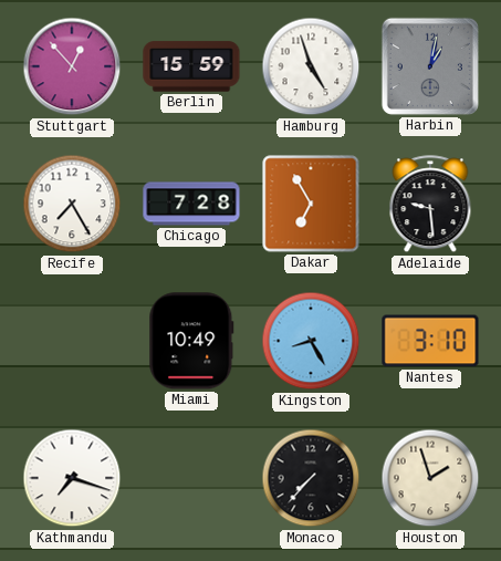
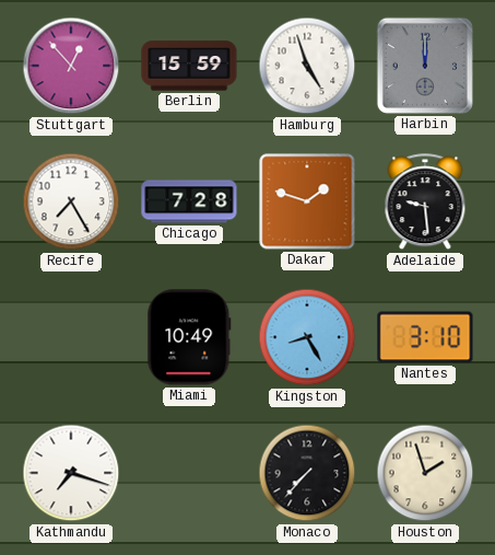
Harbin: 1:02 -> 12:00
Dakar: 6:55 -> 1:48
